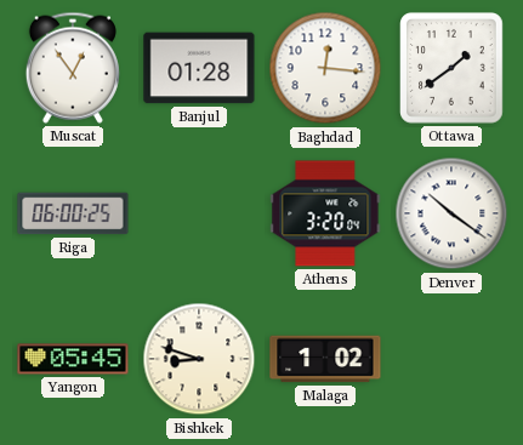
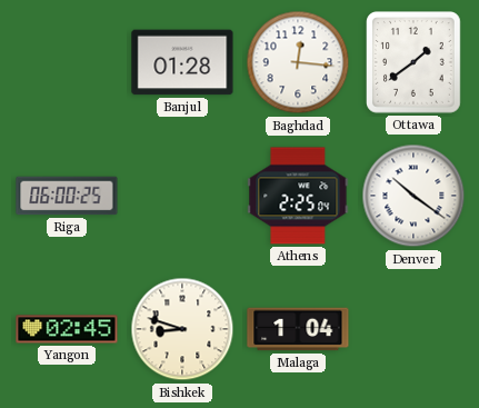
Muscat: 12:54 -> none
Athens: 3:20 -> 2:25
Yangon: 05:45 -> 02:45
Malaga: 1:02 -> 1:04
